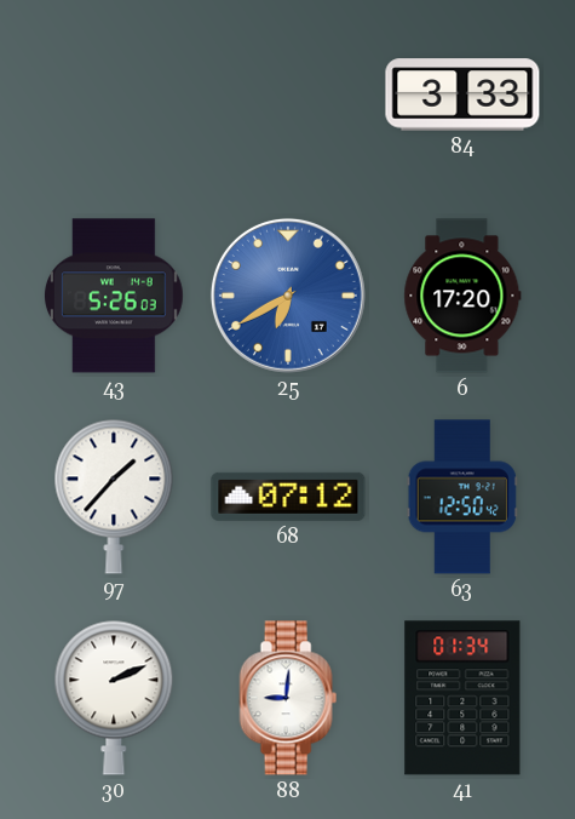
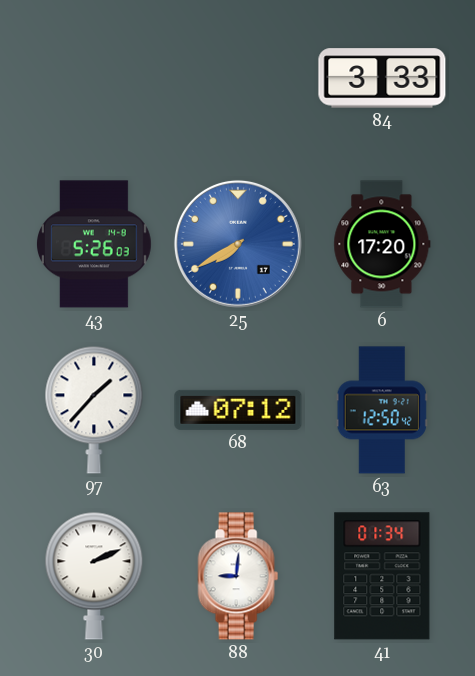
25: 6:40 -> 7:40
